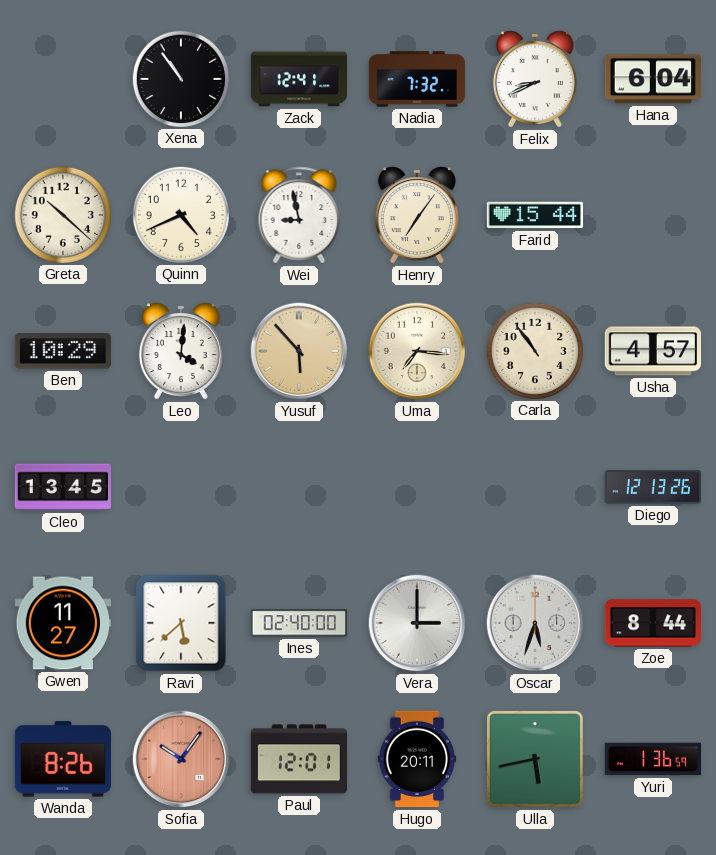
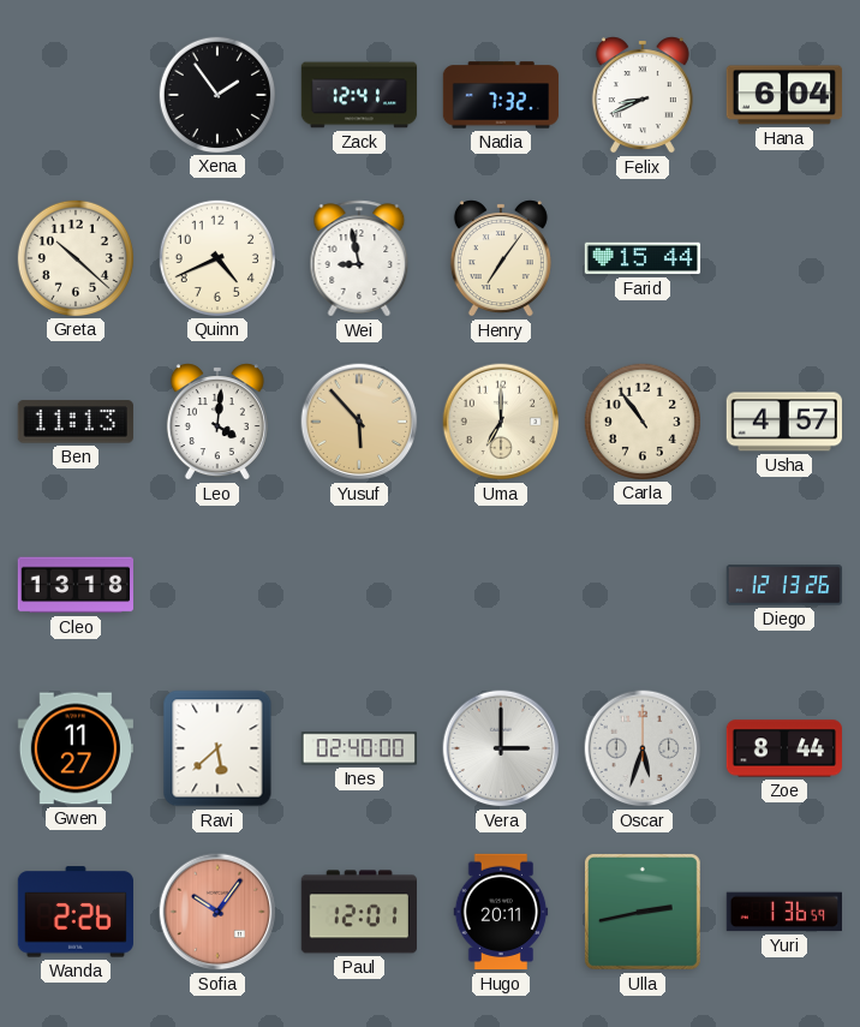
Xena: 10:54 -> 1:54
Ben: 10:29 -> 11:13
Uma: 7:16 -> 7:00
Cleo: 13:45 -> 13:18
Wanda: 8:26 -> 2:26
Ulla: 5:43 -> 2:43
